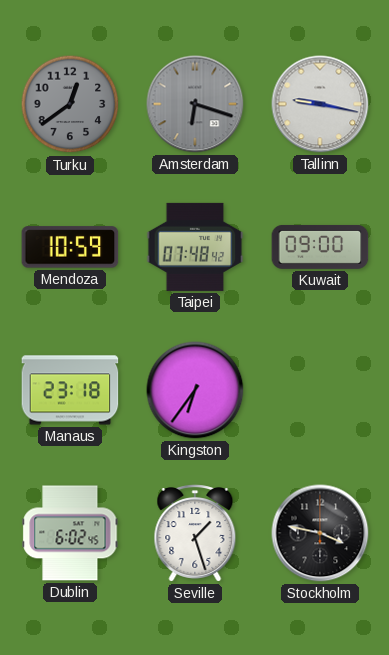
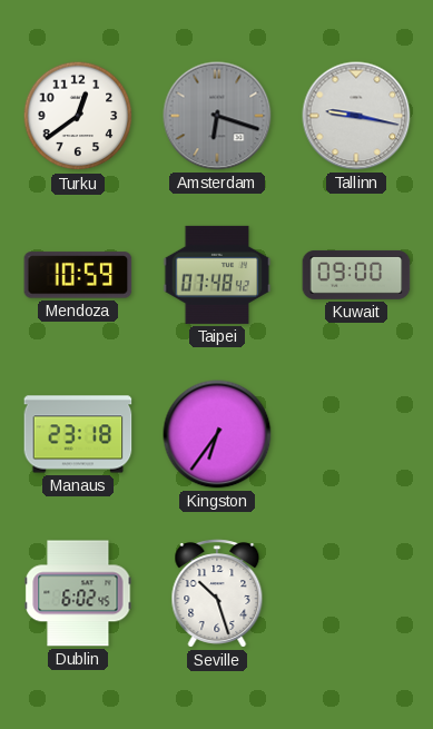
Turku dial: grey -> white
Seville: 1:27 -> 10:27
Stockholm: 3:47 -> none
